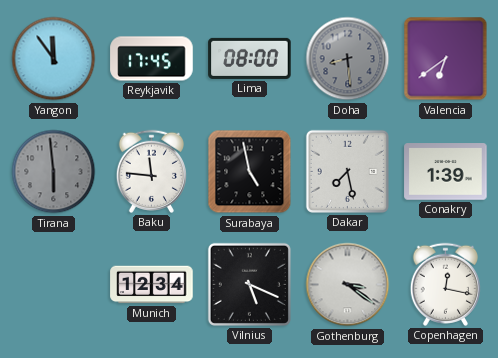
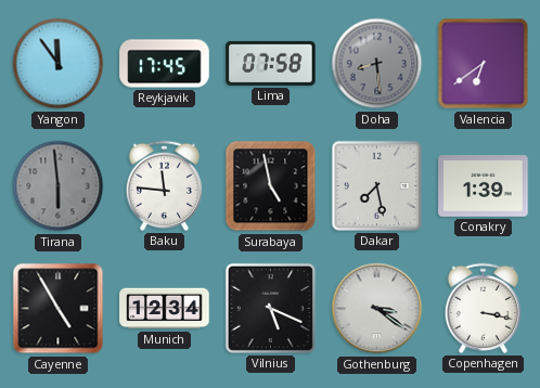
Lima: 08:00 -> 07:58
Cayenne: none -> 4:55
Copenhagen: 12:17 -> 3:17
